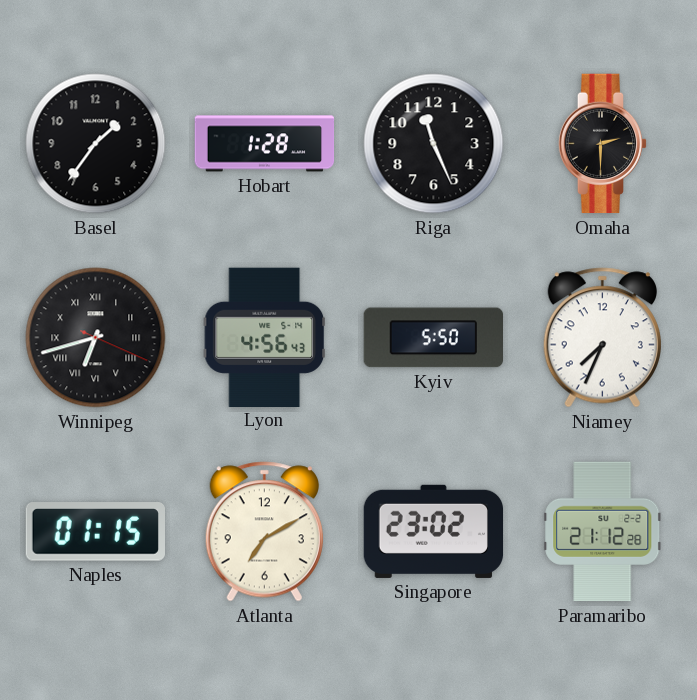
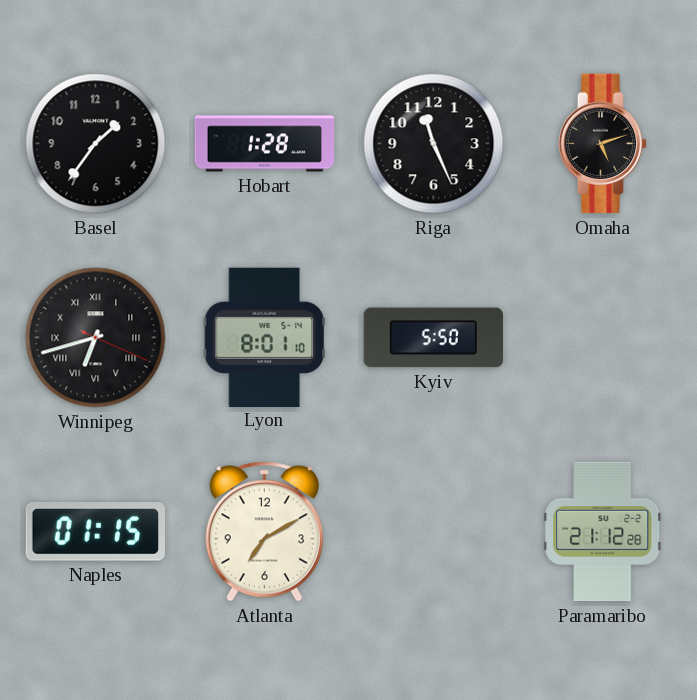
Omaha: 2:30 -> 5:12
Lyon: 4:56 -> 8:01
Niamey: 7:34 -> none
Singapore: 23:02 -> none
